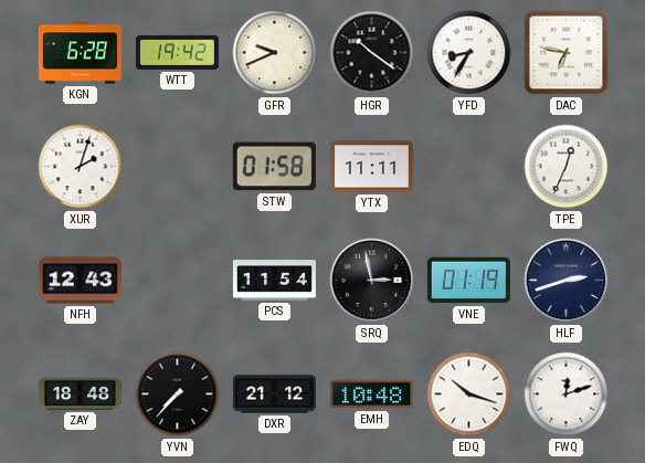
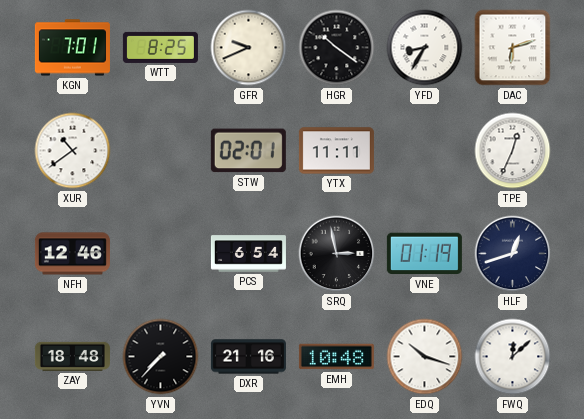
KGN: 6:28 -> 7:01
WTT: 19:42 -> 8:25
DAC: 6:47 -> 6:12
XUR: 2:03 -> 10:39
STW: 01:58 -> 02:01
NFH: 12:43 -> 12:46
PCS: 11:54 -> 6:54
HLF: 2:42 -> 12:42
DXR: 21:12 -> 21:16
FWQ: 12:12 -> 12:08
